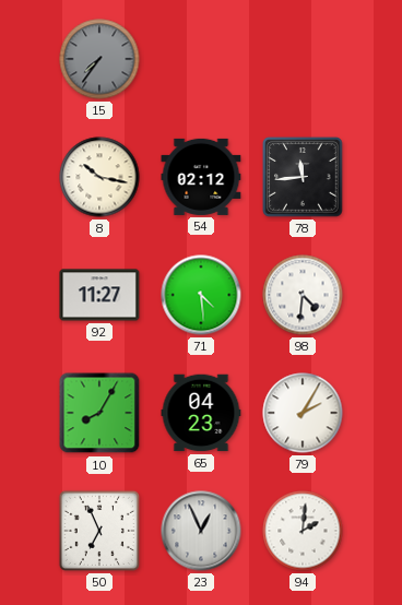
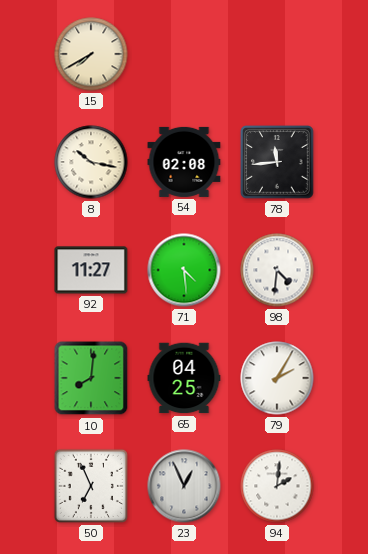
15: 7:36 -> 7:40
15 dial: grey -> cream
54: 02:12 -> 02:08
10: 8:05 -> 8:01
65: 04:23 -> 04:25
